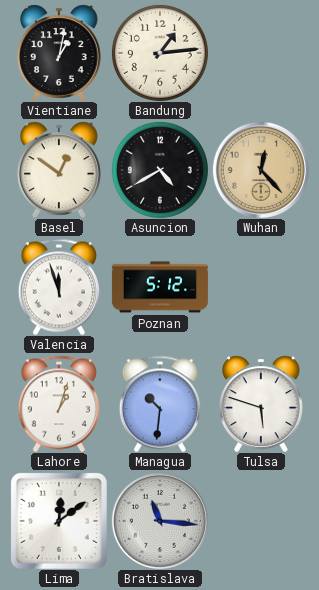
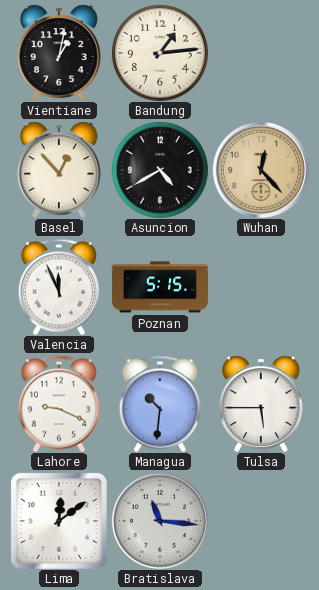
Basel: 12:51 -> 12:53
Valencia: 11:57 -> 11:56
Poznan: 5:12 -> 5:15
Lahore: 1:03 -> 9:19
Tulsa: 5:48 -> 5:45
